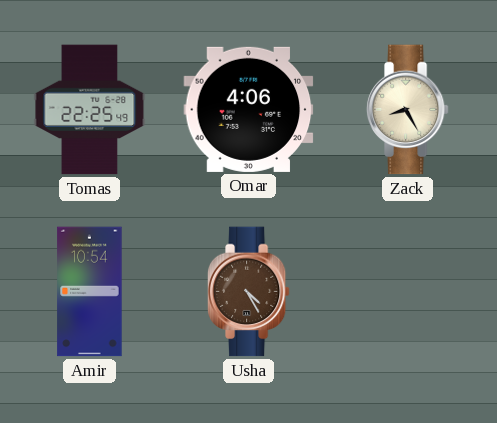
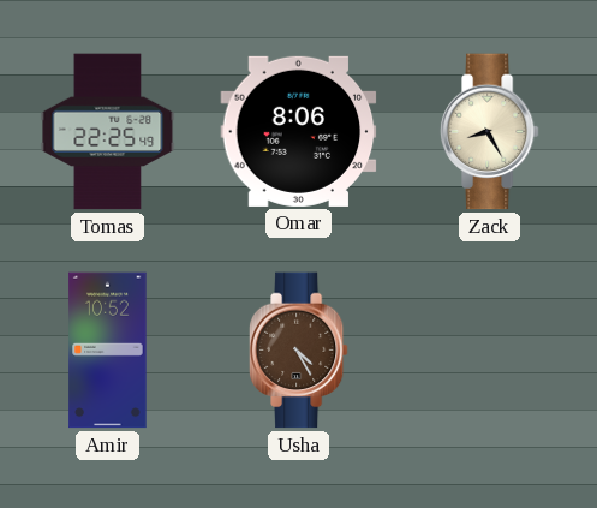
Omar: 4:06 -> 8:06
Amir: 10:54 -> 10:52
